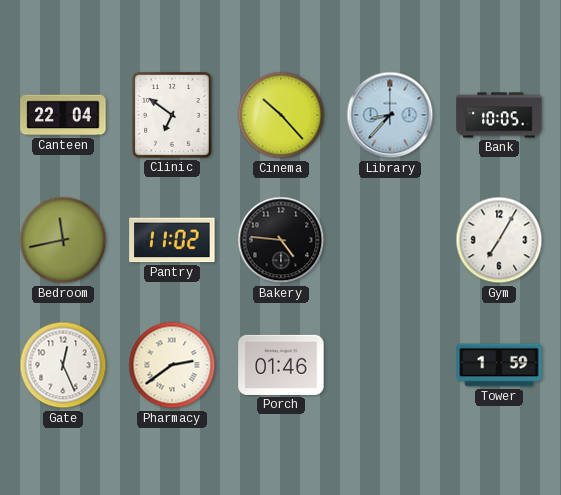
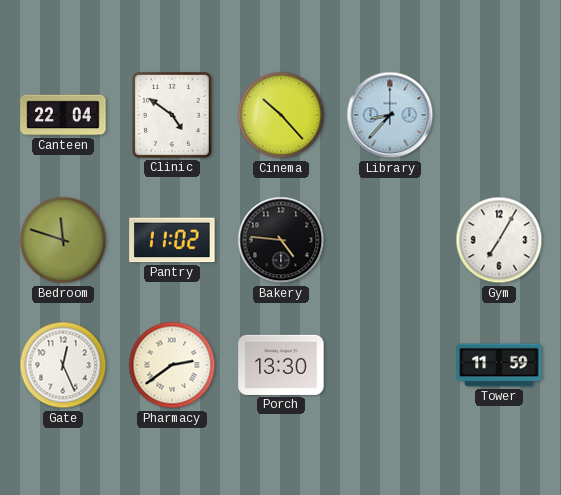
Clinic: 6:51 -> 4:51
Bank: 10:05 -> none
Bedroom: 11:43 -> 11:48
Porch: 01:46 -> 13:30
Tower: 1:59 -> 11:59
